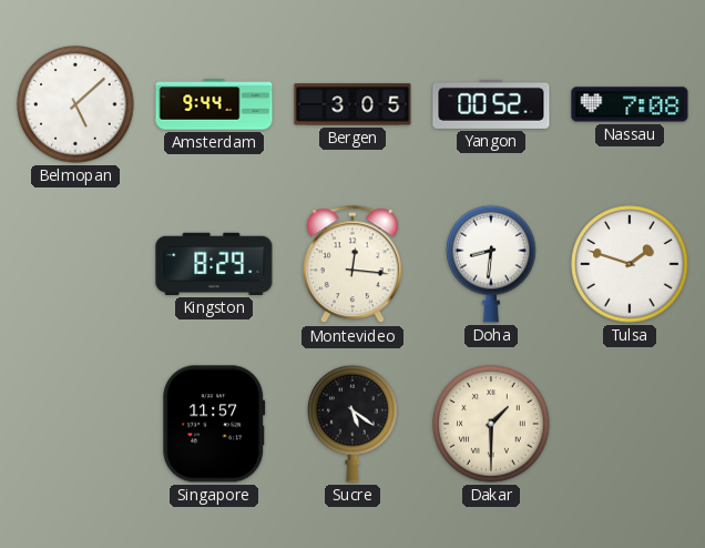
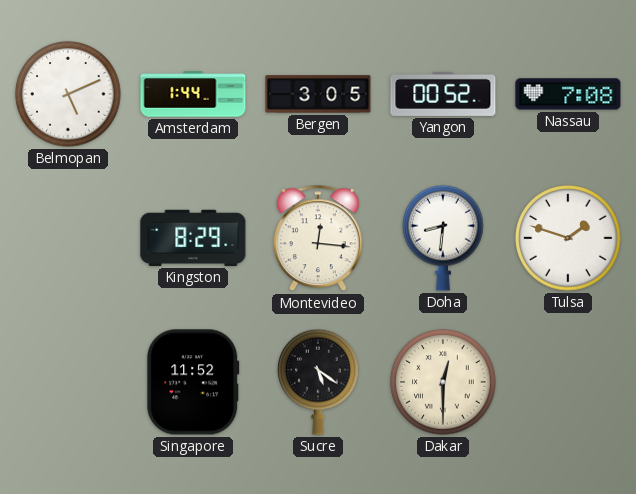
Belmopan: 5:08 -> 5:11
Amsterdam: 9:44 -> 1:44
Singapore: 11:57 -> 11:52
Dakar: 1:30 -> 12:30
